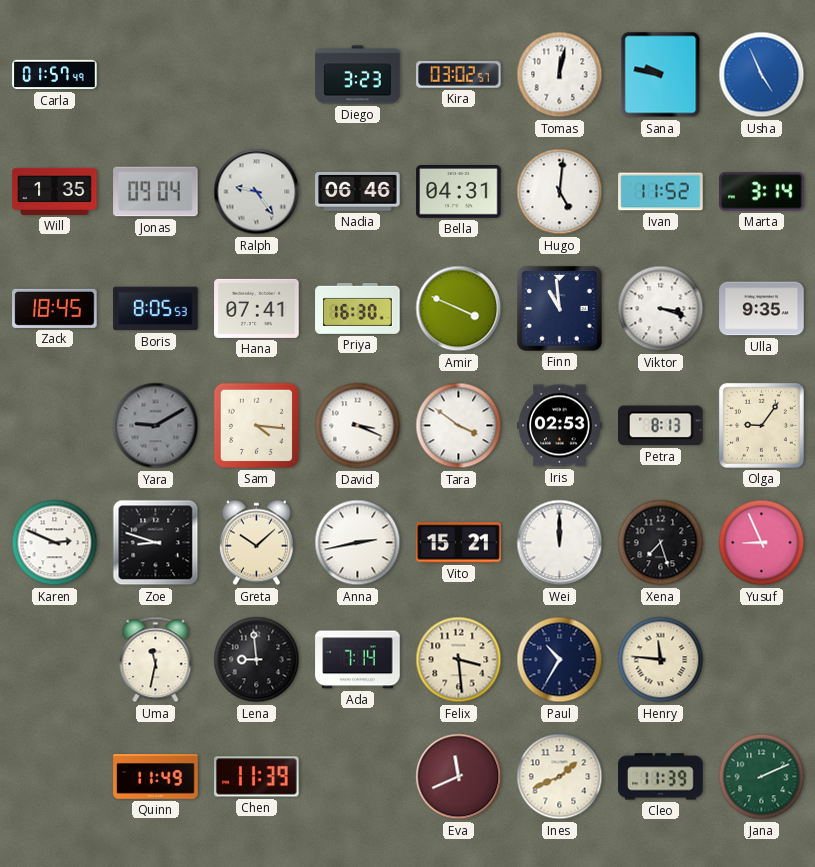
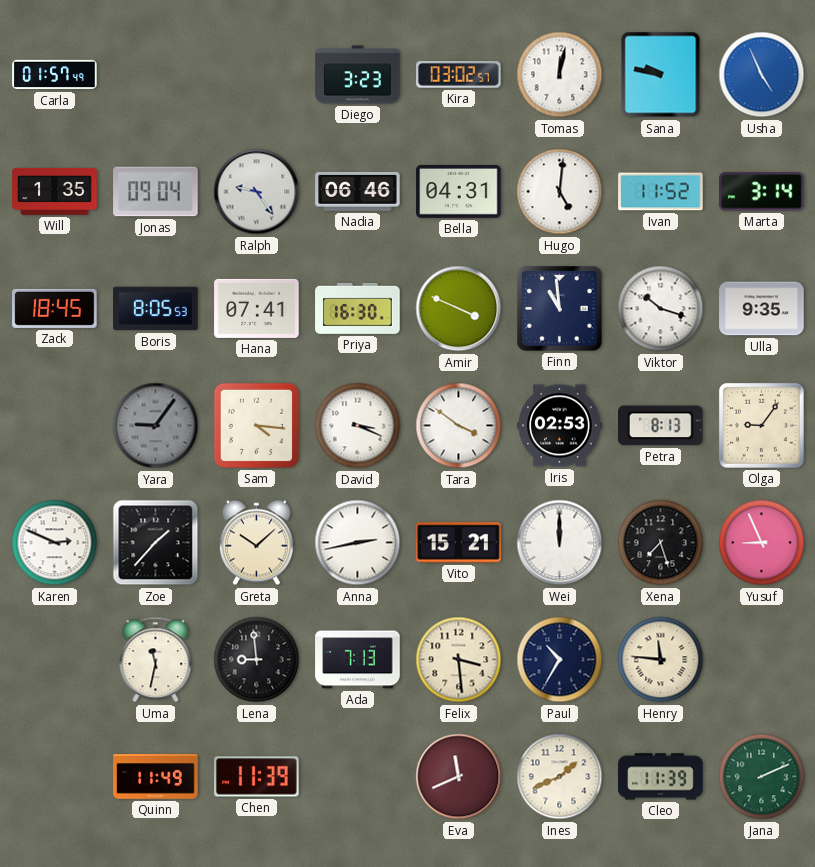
Viktor: 3:18 -> 10:18
Yara: 9:10 -> 9:06
Zoe: 8:48 -> 1:37
Ada: 7:14 -> 7:13
